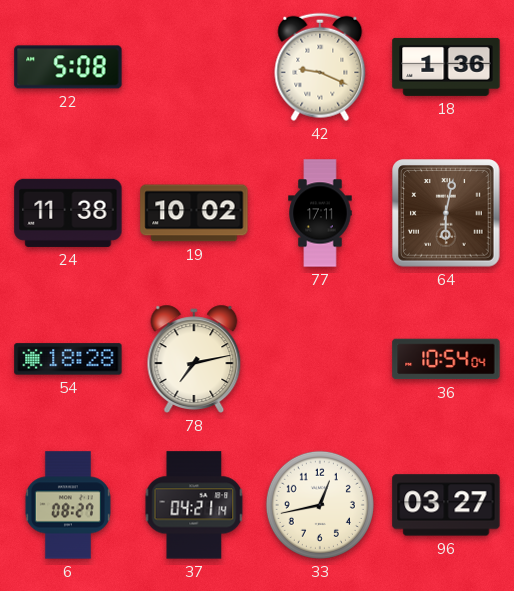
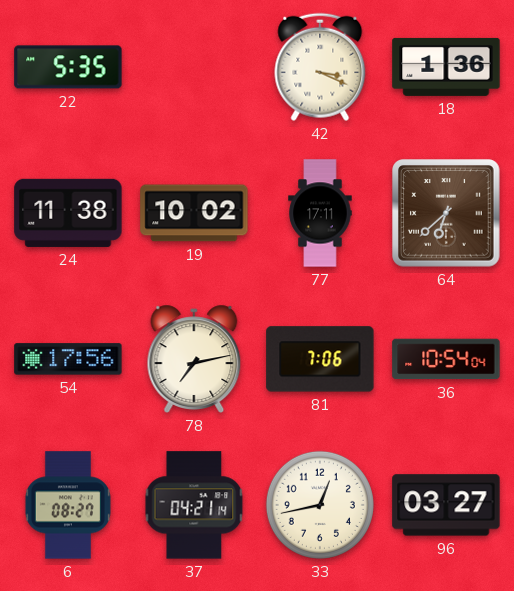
22: 5:08 -> 5:35
42: 9:19 -> 3:19
64: 6:02 -> 6:38
54: 18:28 -> 17:56
81: none -> 7:06
